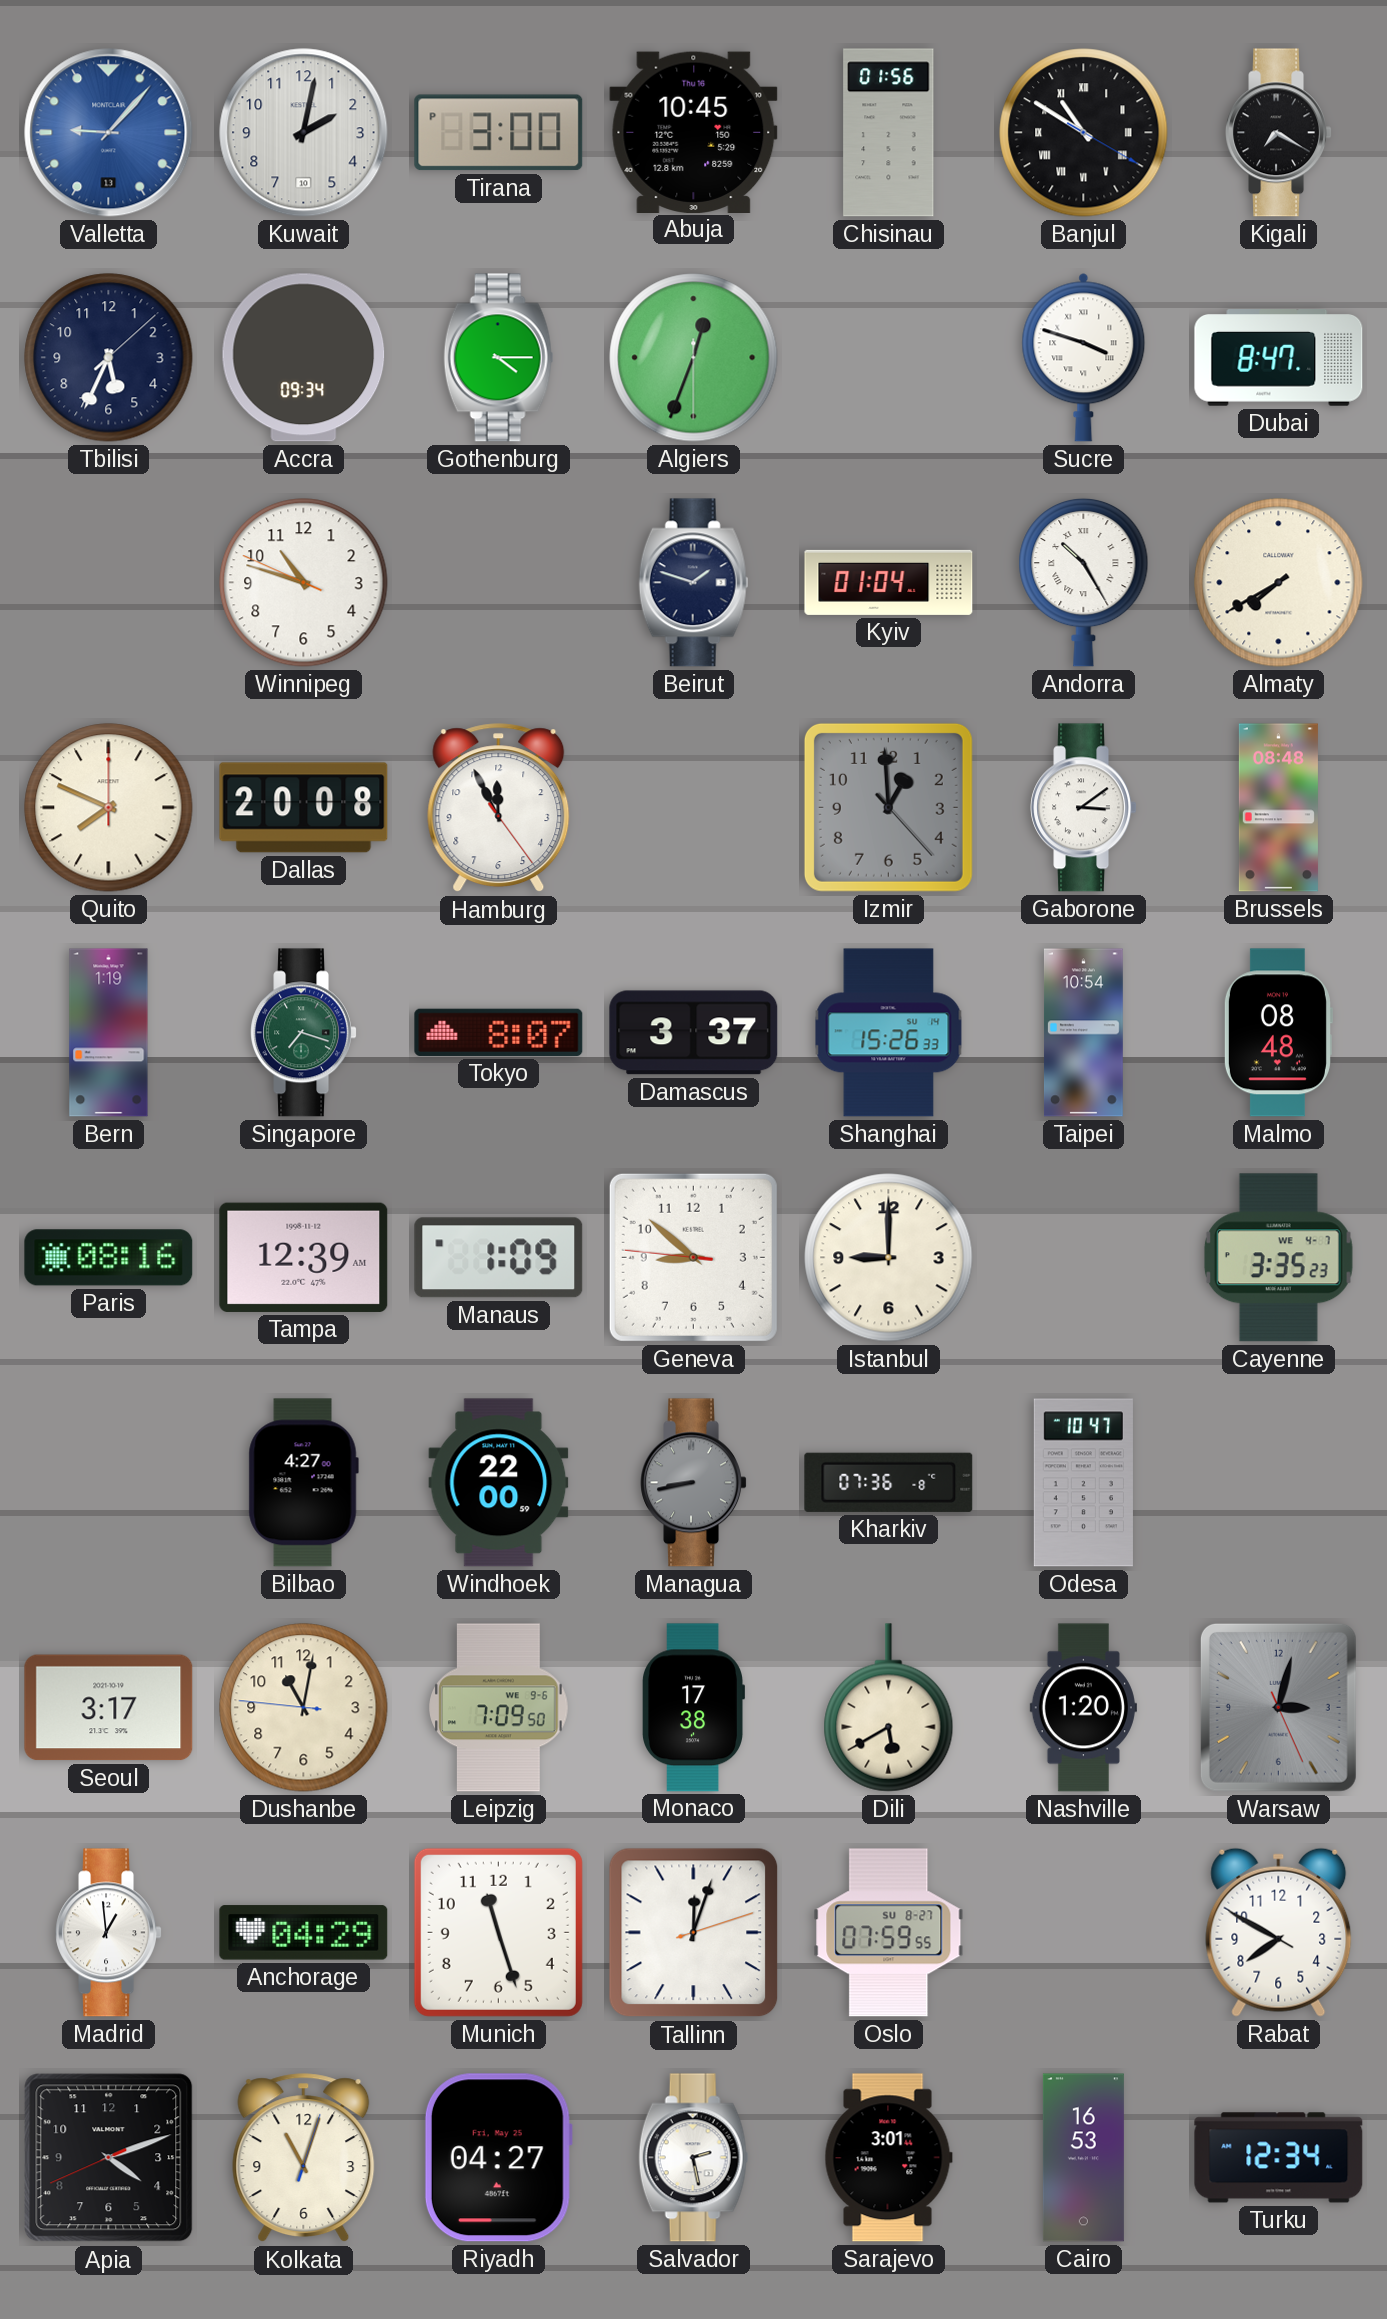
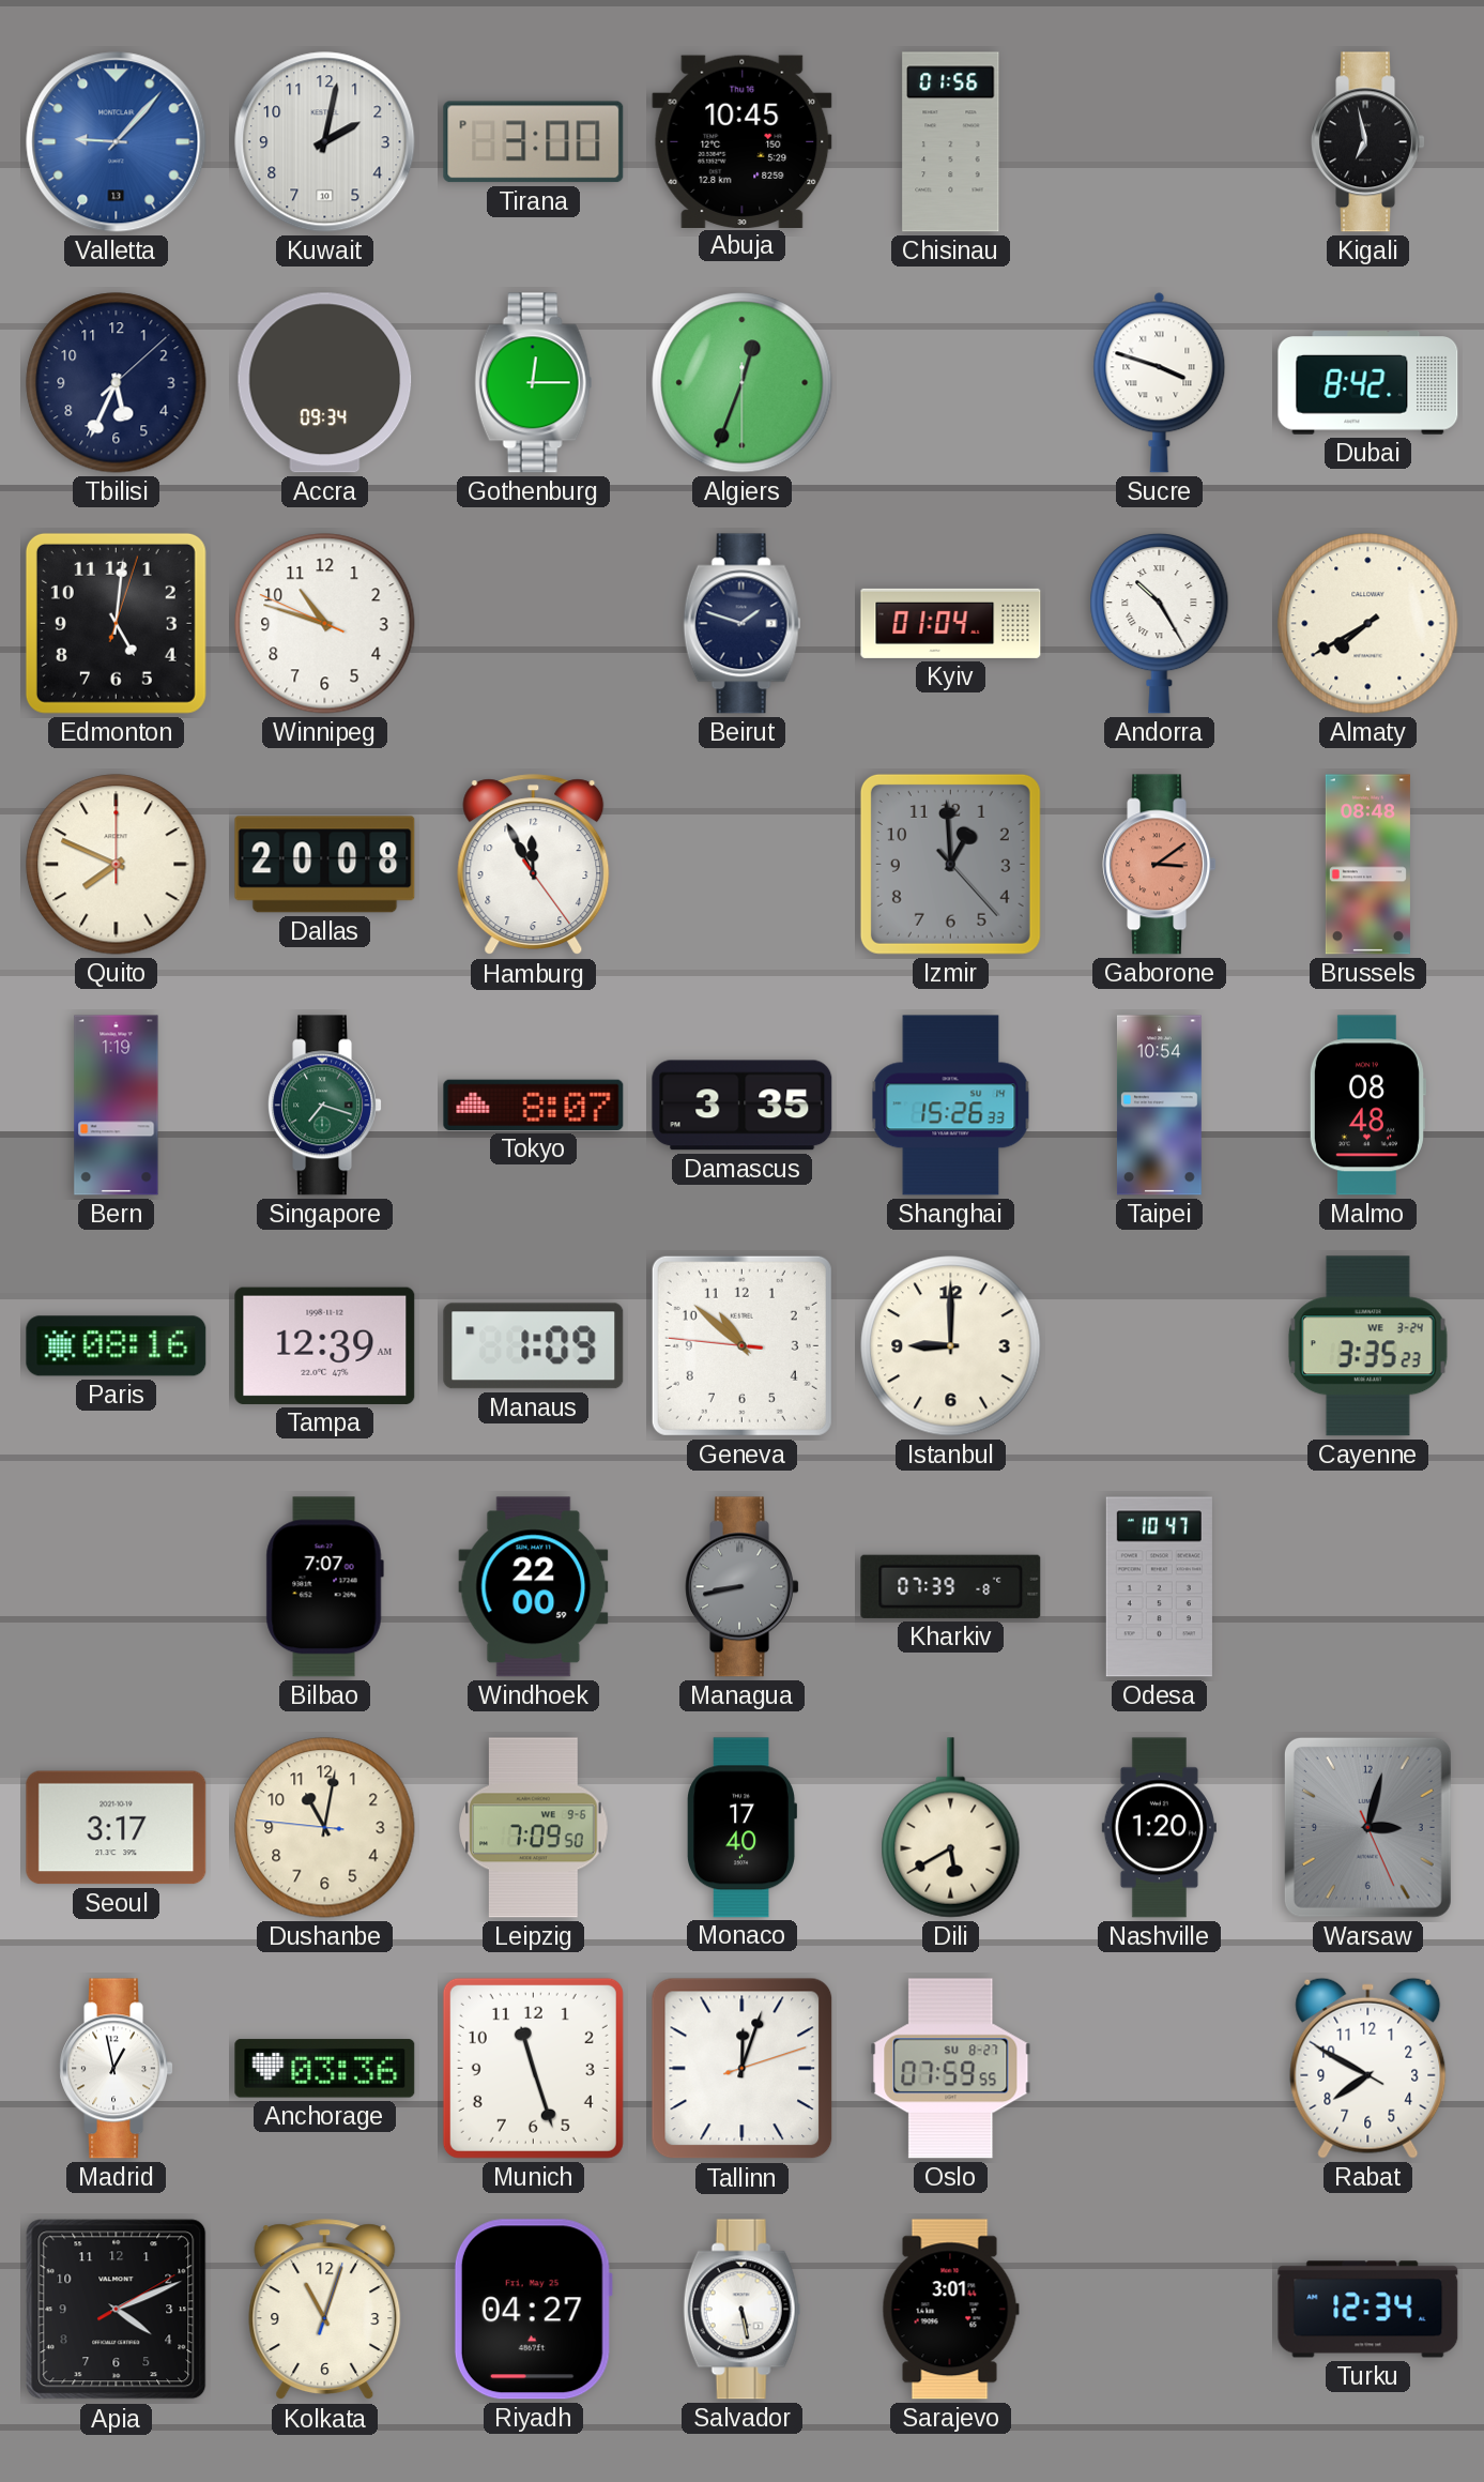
Banjul: 10:50 -> none
Kigali: 7:20 -> 6:58
Gothenburg: 4:15 -> 12:15
Dubai: 8:47 -> 8:42
Edmonton: none -> 5:01
Gaborone dial: white -> salmon
Damascus: 3:37 -> 3:35
Geneva: 8:51 -> 10:51
Cayenne date: WE 4-7 -> WE 3-24
Bilbao: 4:27 -> 7:07
Kharkiv: 07:36 -> 07:39
Monaco: 17:38 -> 17:40
Madrid: 12:59 -> 12:58
Anchorage: 04:29 -> 03:36
Apia: 4:11:41 -> 4:11:10
Salvador: 2:28 -> 5:28
Cairo: 16:53 -> none
